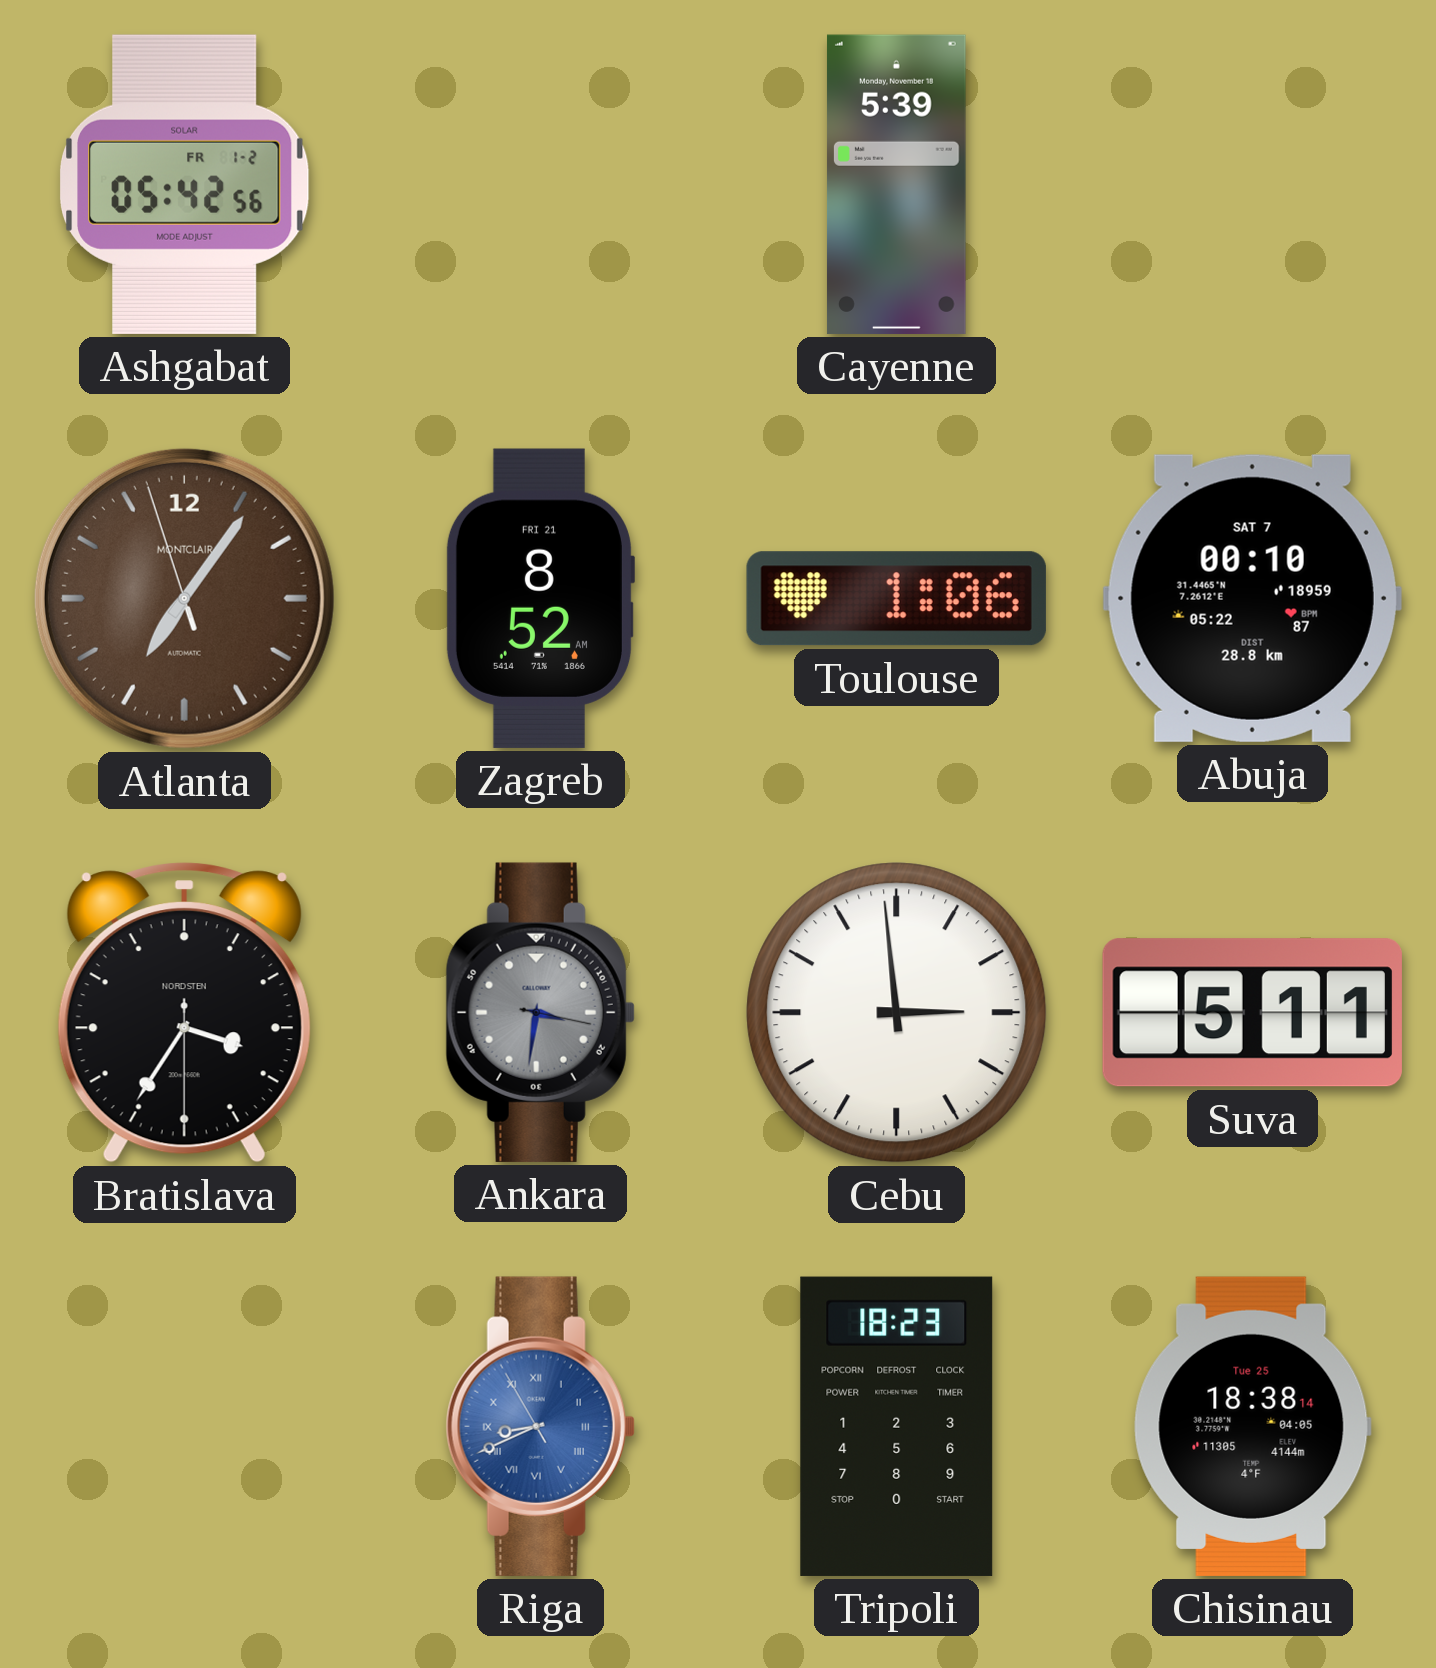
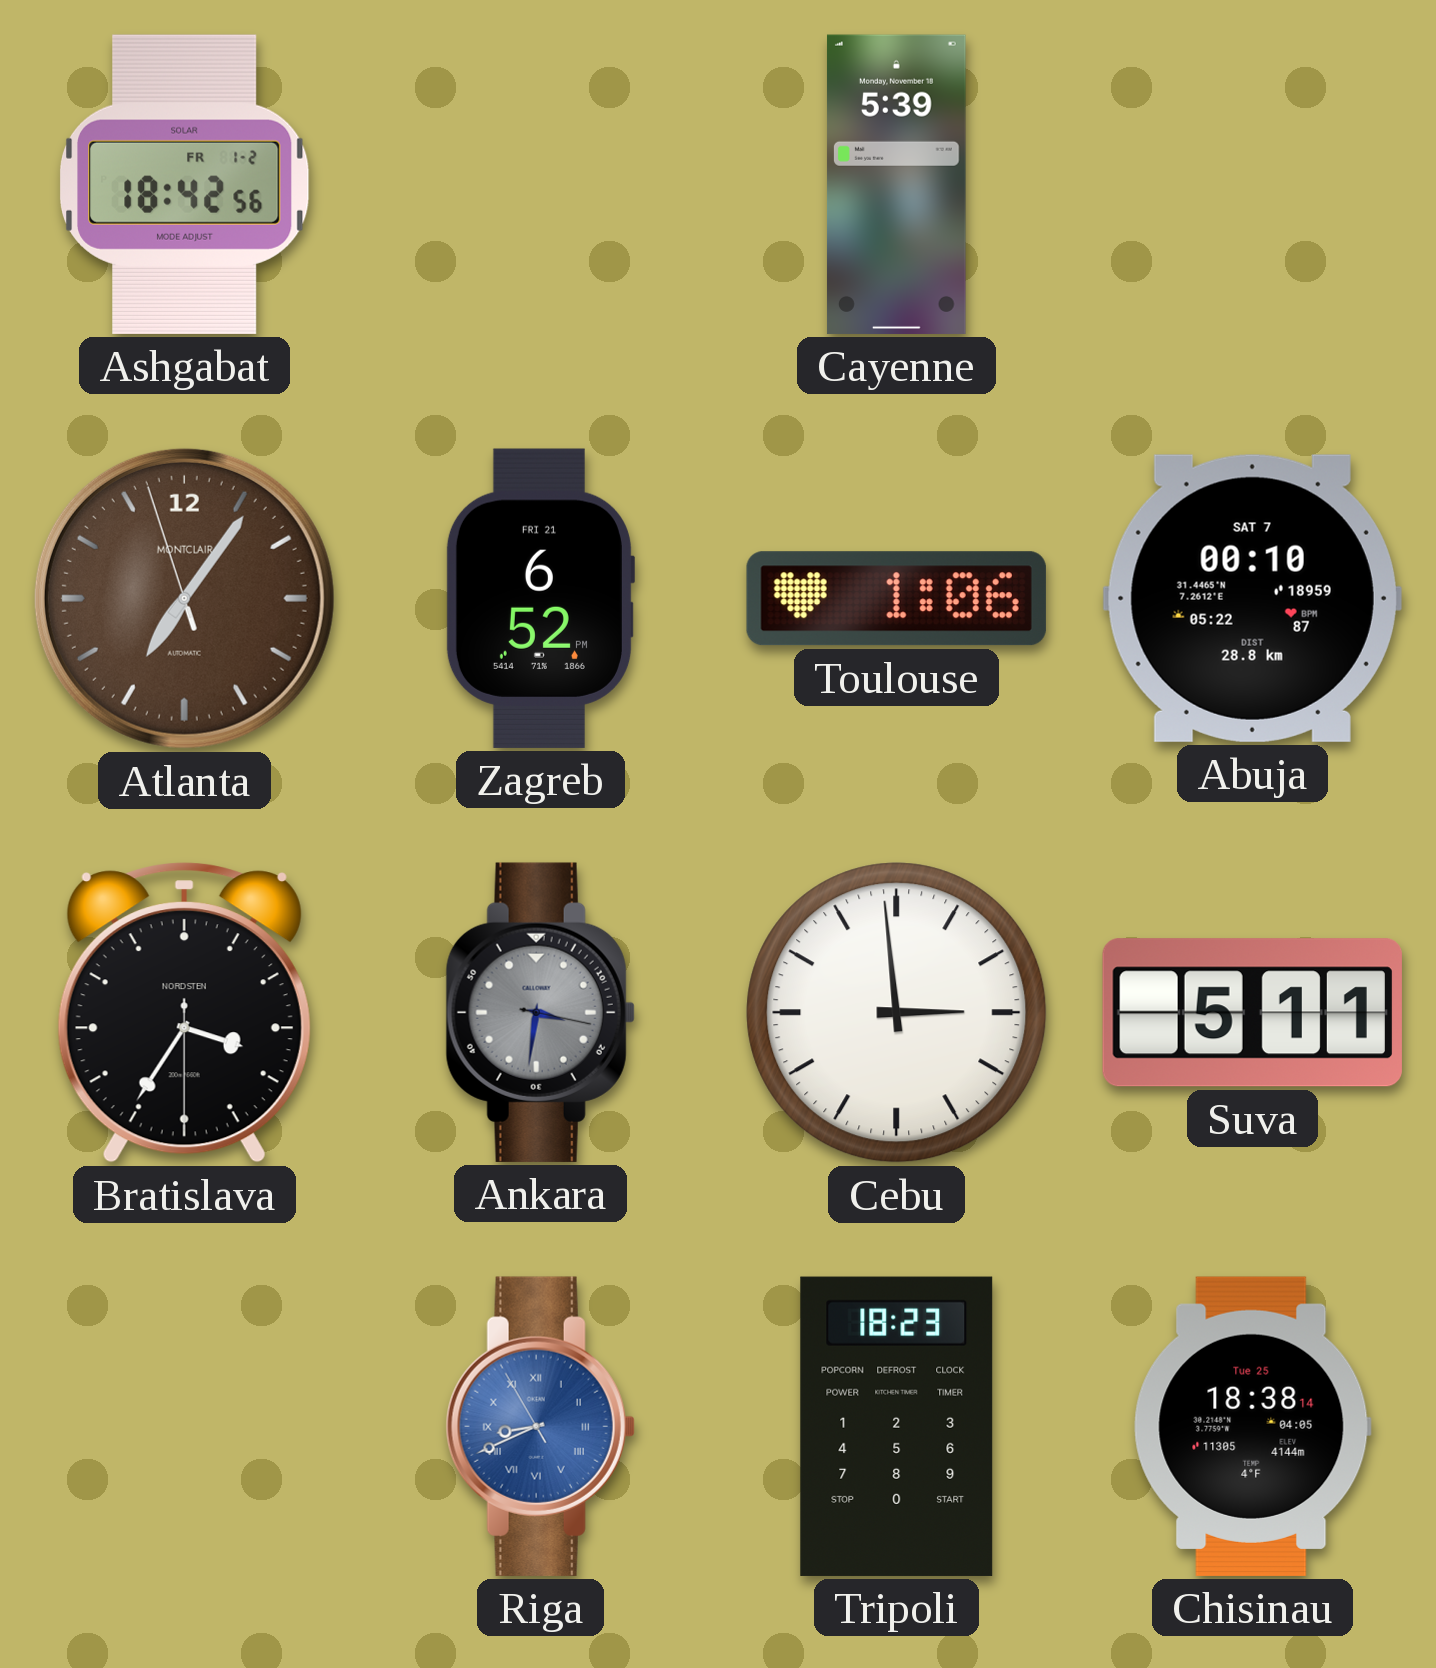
Ashgabat: 05:42 -> 18:42
Zagreb: 8:52 -> 6:52
